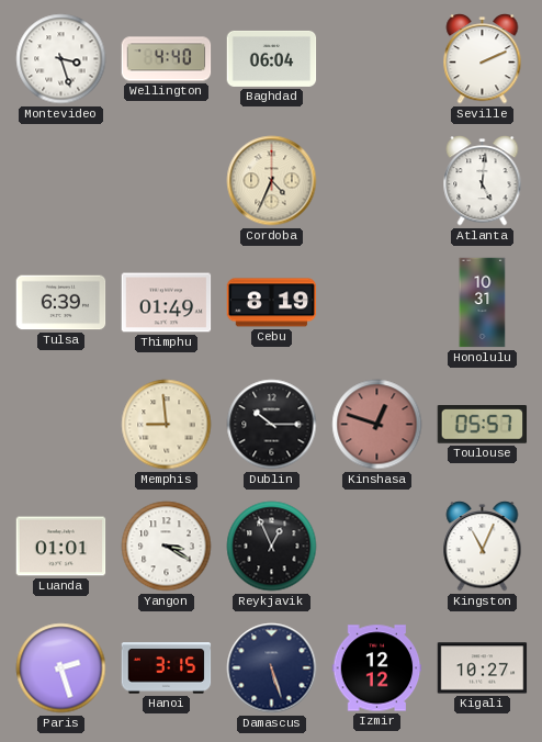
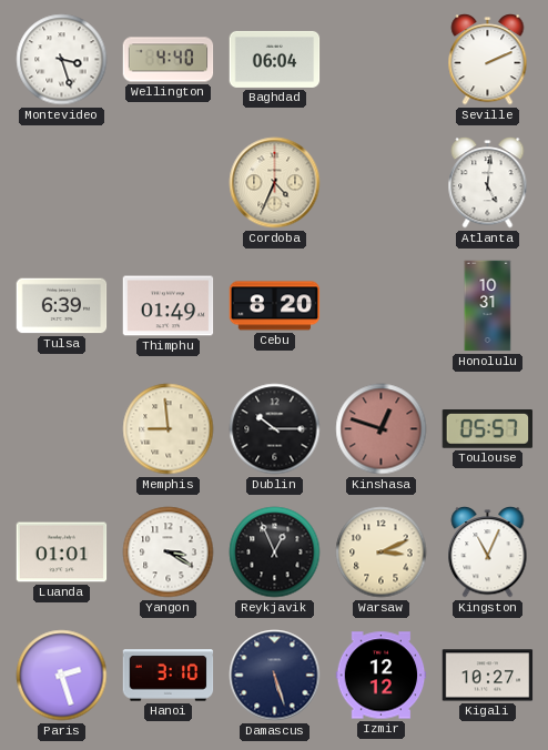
Cebu: 8:19 -> 8:20
Warsaw: none -> 3:11
Hanoi: 3:15 -> 3:10
